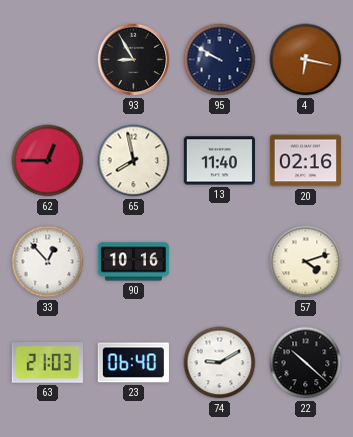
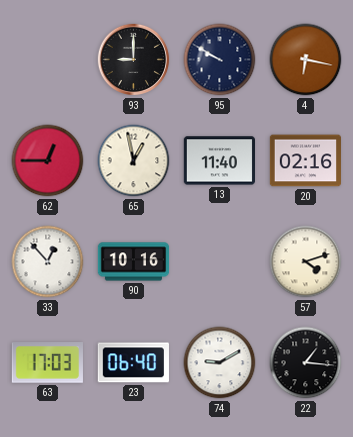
93: 8:55 -> 9:00
65: 7:58 -> 12:58
63: 21:03 -> 17:03
22: 10:22 -> 1:16
